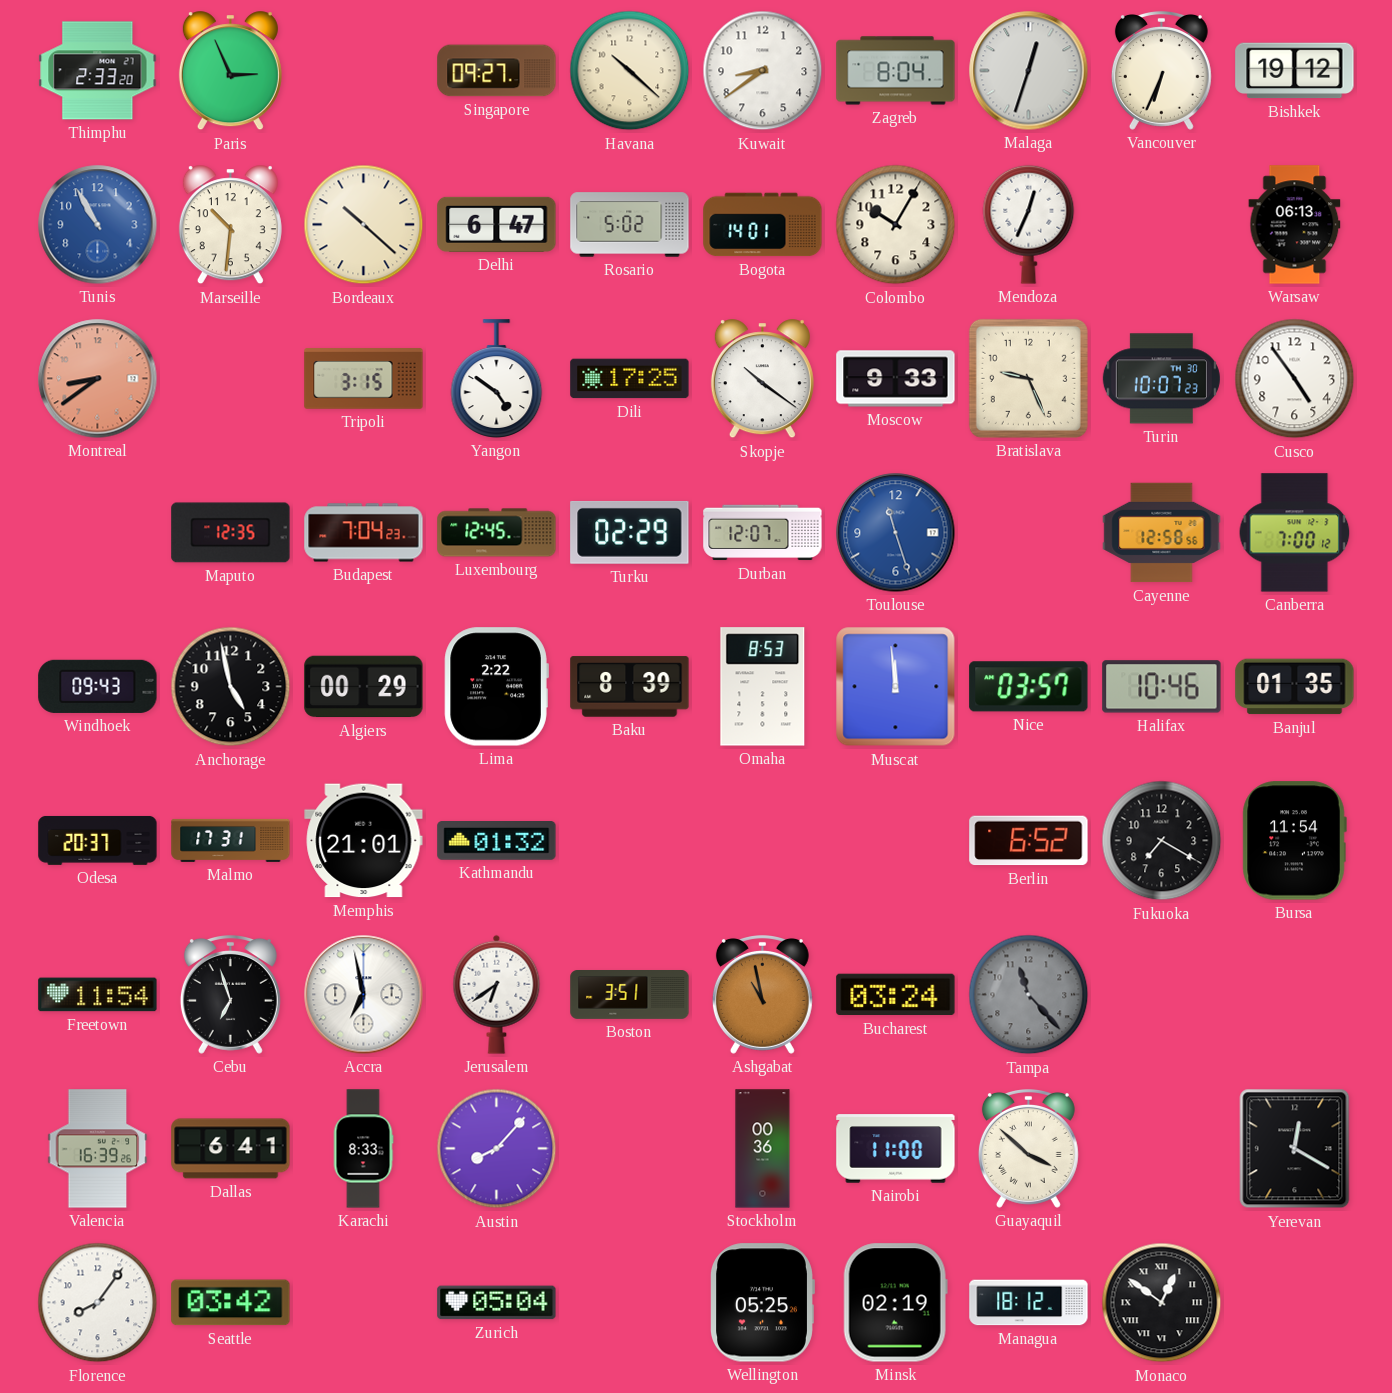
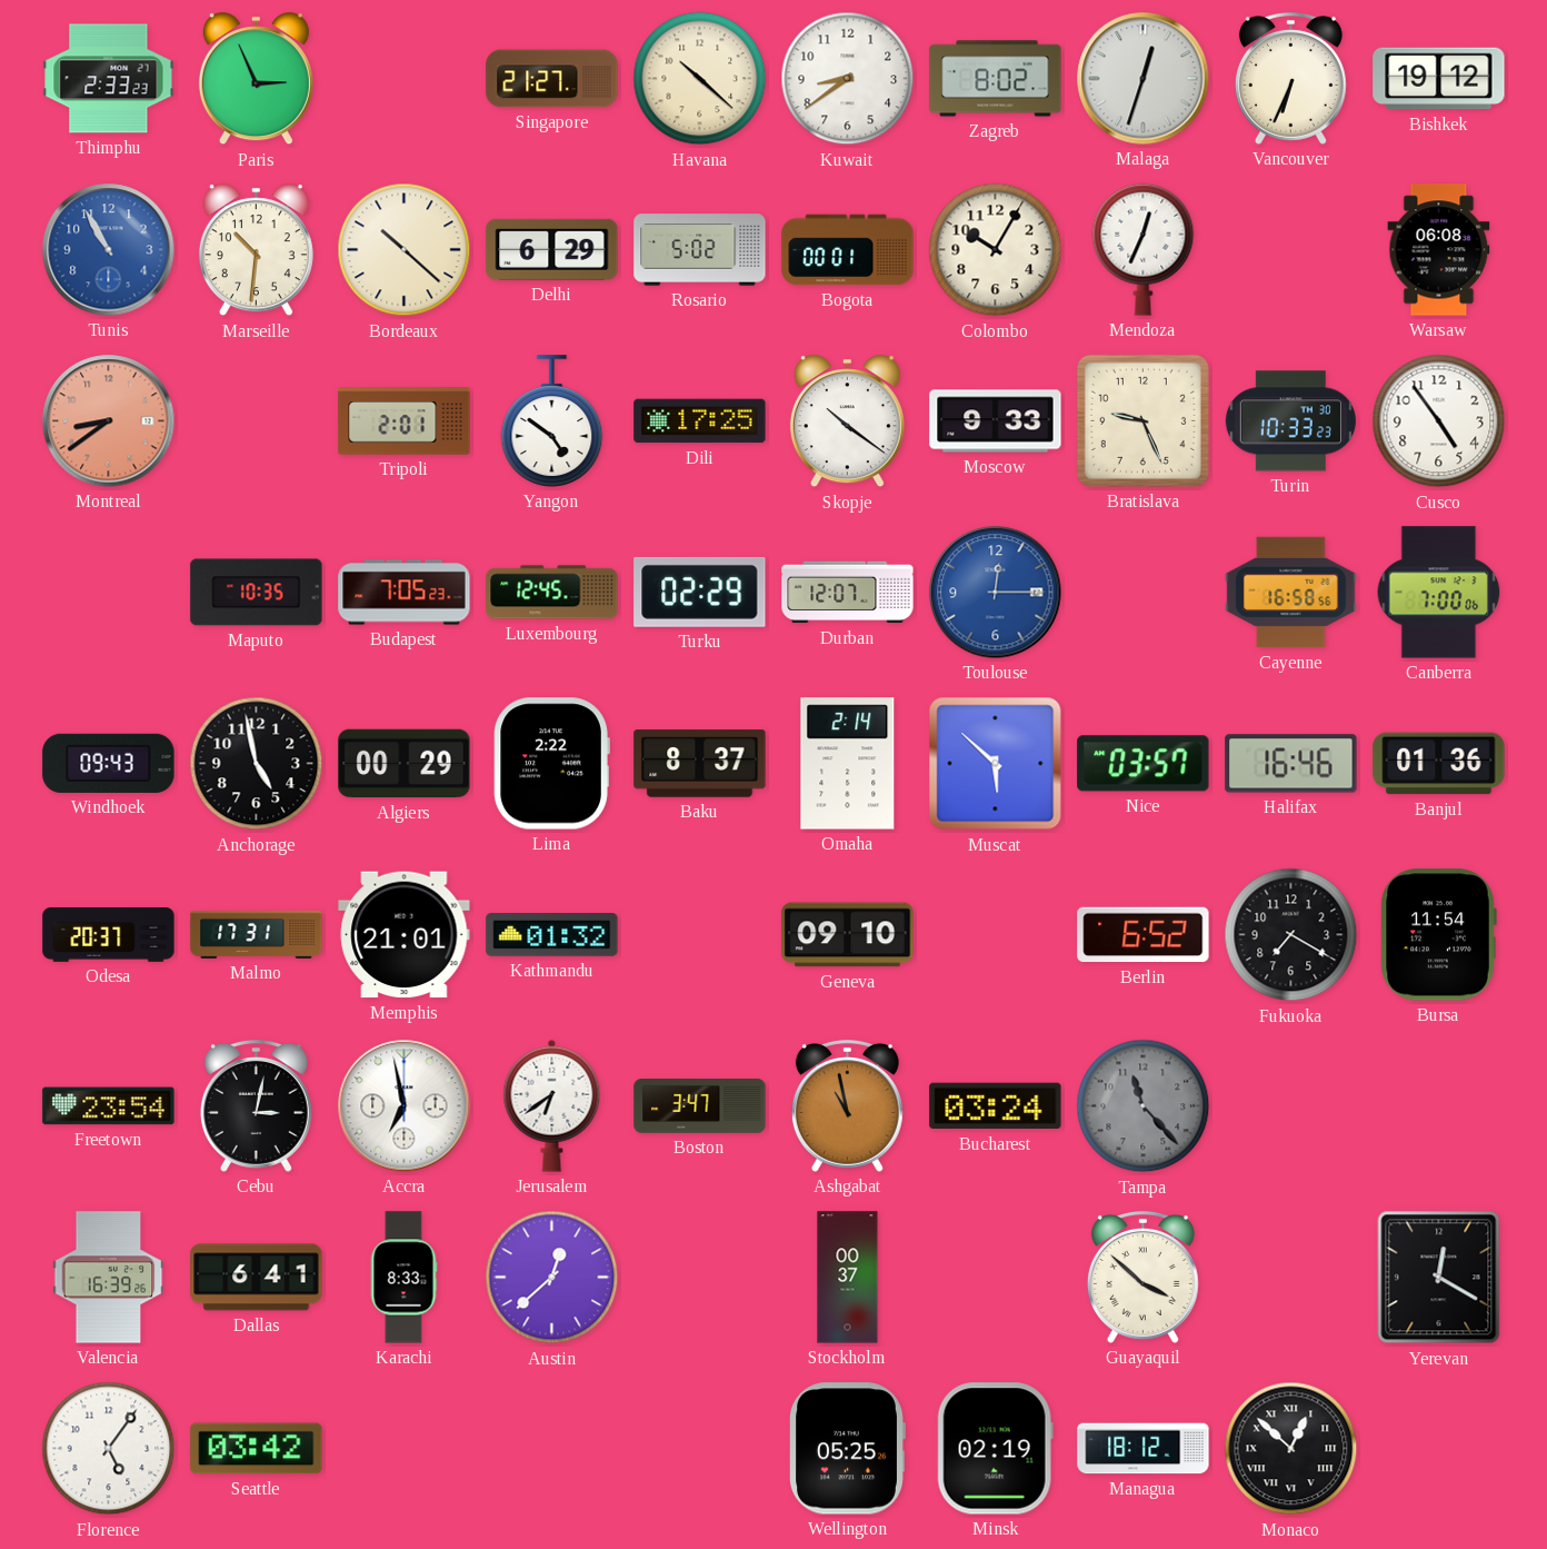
Thimphu: 2:33:20 -> 2:33:23
Singapore: 09:27 -> 21:27
Zagreb: 8:04 -> 8:02
Delhi: 6:47 -> 6:29
Bogota: 14:01 -> 00:01
Warsaw: 06:13 -> 06:08
Tripoli: 3:15 -> 2:01
Turin: 10:07 -> 10:33
Maputo: 12:35 -> 10:35
Budapest: 7:04 -> 7:05
Toulouse: 11:27 -> 12:15
Cayenne: 12:58 -> 16:58
Canberra: 7:00:12 -> 7:00:06
Baku: 8:39 -> 8:37
Omaha: 8:53 -> 2:14
Muscat: 11:59 -> 5:52
Halifax: 10:46 -> 16:46
Banjul: 01:35 -> 01:36
Geneva: none -> 09:10
Freetown: 11:54 -> 23:54
Cebu: 6:57 -> 3:02
Boston: 3:51 -> 3:47
Austin: 8:07 -> 12:38
Stockholm: 00:36 -> 00:37
Nairobi: 11:00 -> none
Florence: 8:06 -> 5:06
Zurich: 05:04 -> none
Monaco: 12:51 -> 12:52
